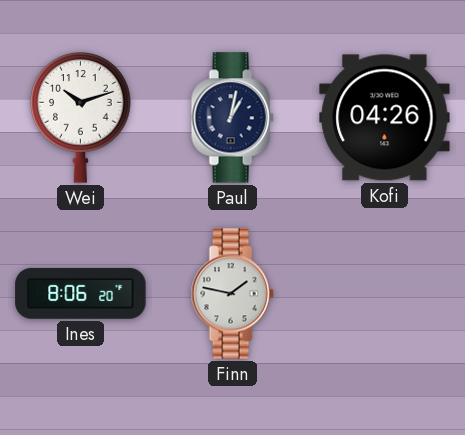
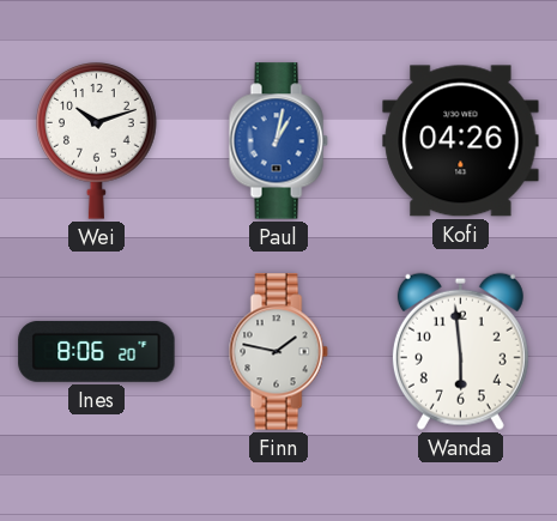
Paul dial: navy -> blue
Wanda: none -> 5:59
